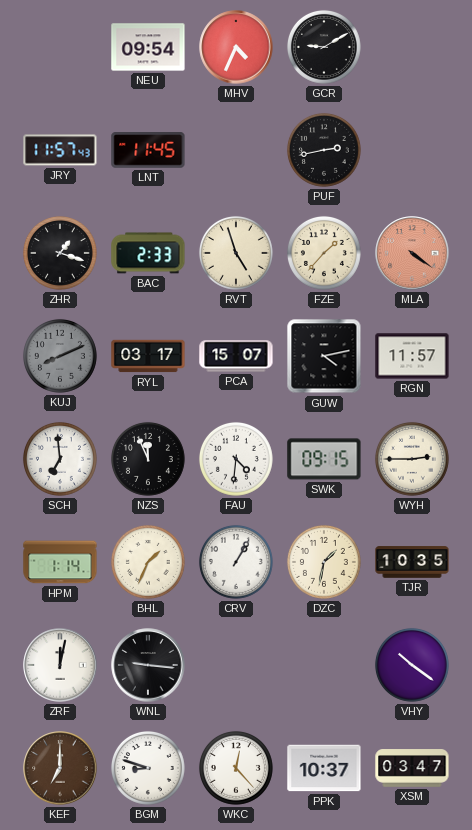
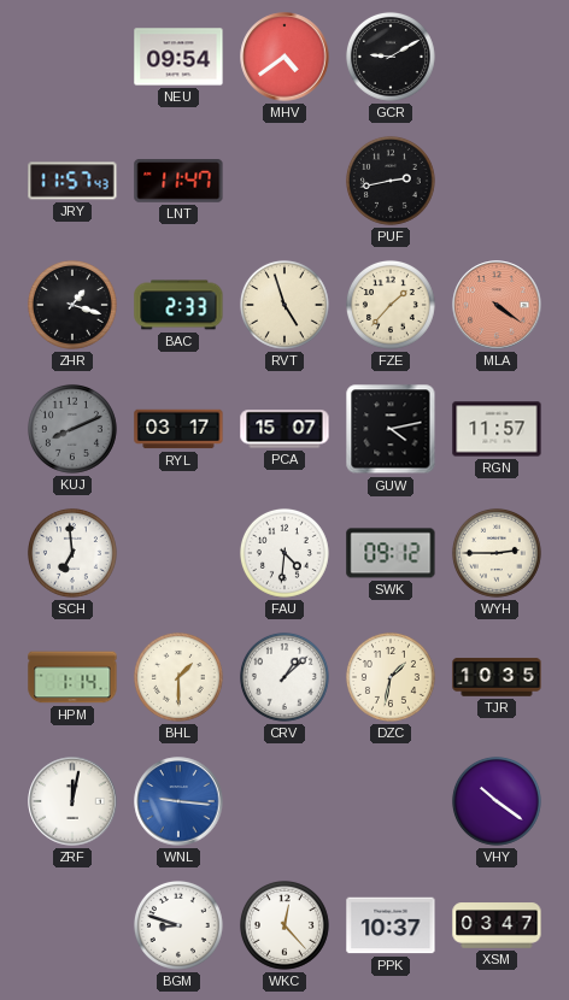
MHV: 4:34 -> 4:39
LNT: 11:45 -> 11:47
NZS: 11:56 -> none
SWK: 09:15 -> 09:12
BHL: 1:34 -> 1:30
CRV: 1:05 -> 1:08
WNL dial: black -> blue
KEF: 7:00 -> none
